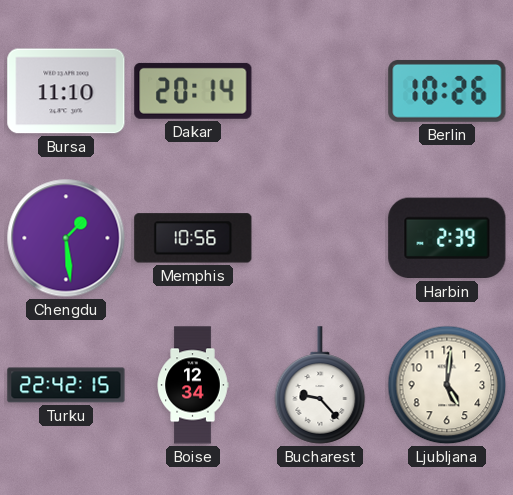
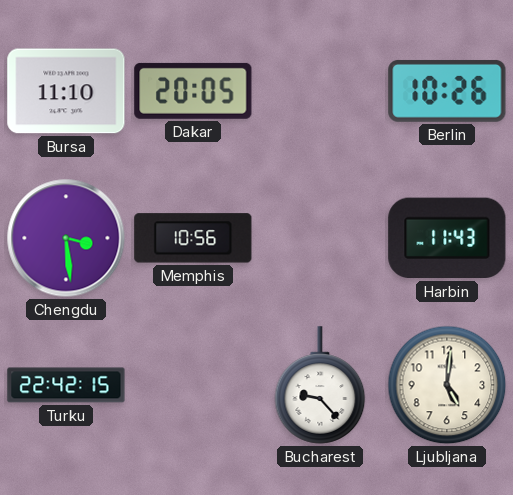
Dakar: 20:14 -> 20:05
Chengdu: 1:29 -> 3:29
Harbin: 2:39 -> 11:43
Boise: 12:34 -> none
